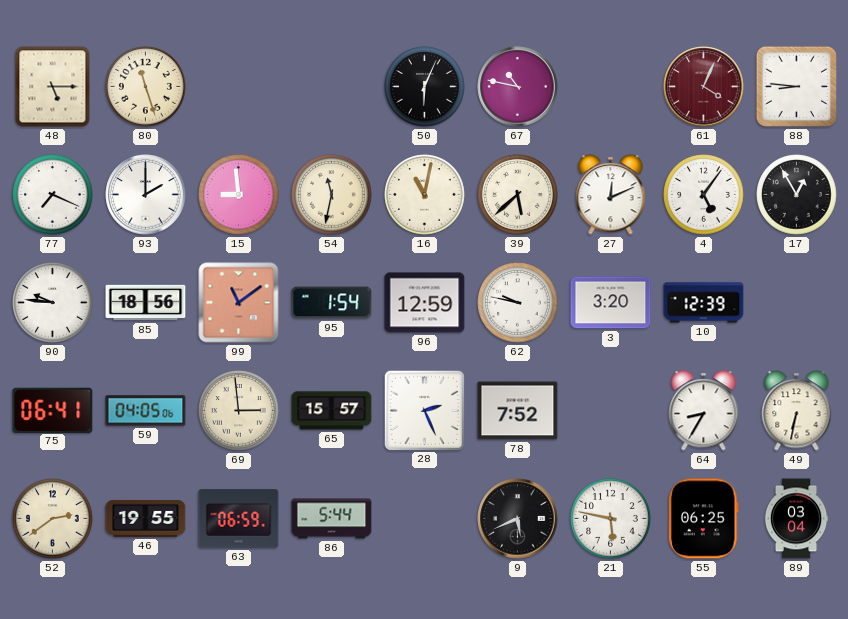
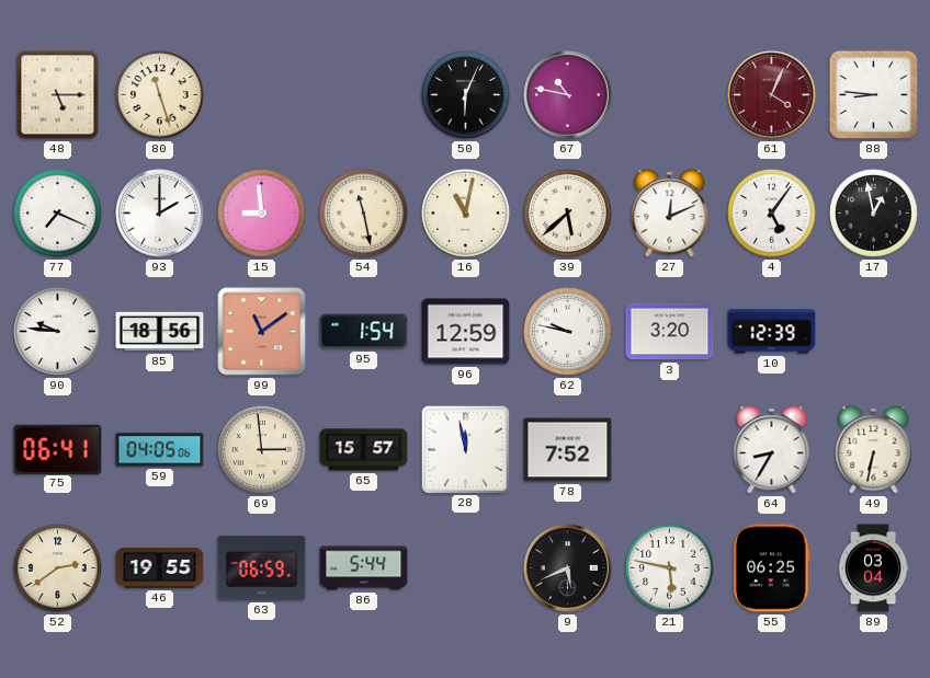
54: 11:32 -> 11:28
17: 12:55 -> 12:58
28: 2:26 -> 11:58
